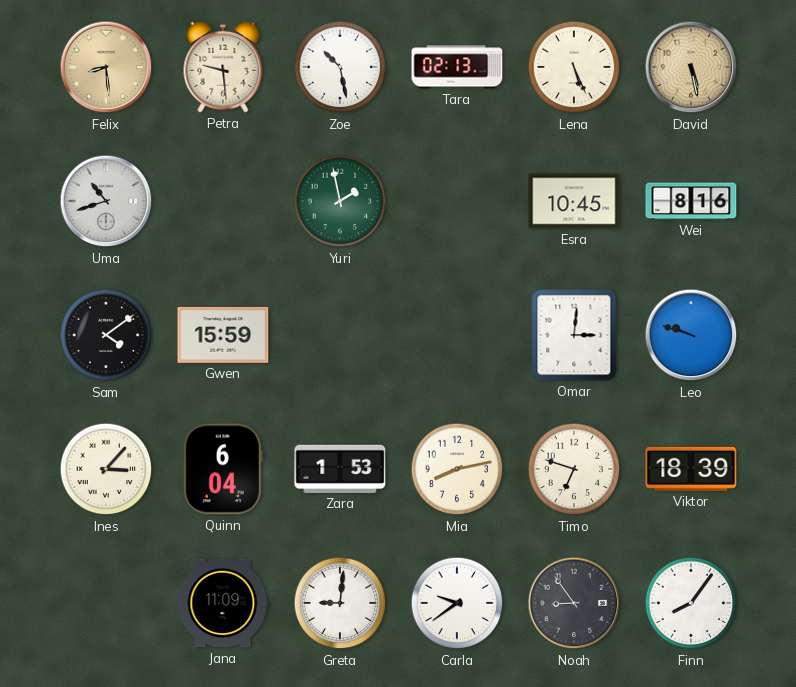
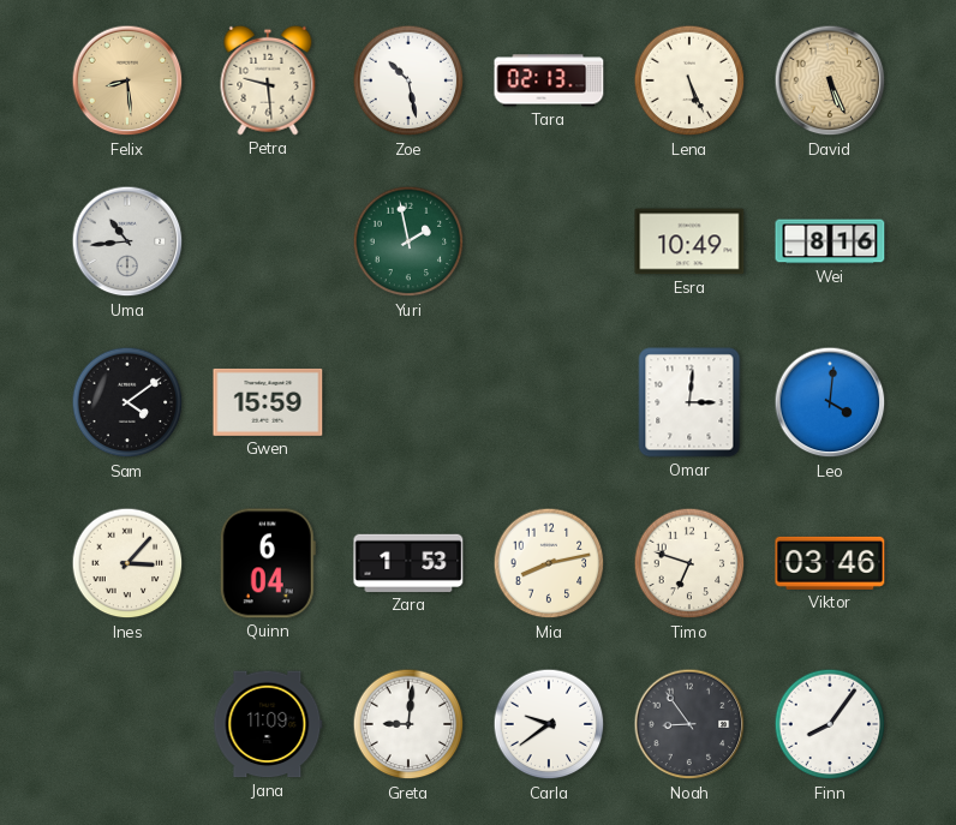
David: 5:28 -> 5:26
Uma: 10:42 -> 10:44
Esra: 10:45 -> 10:49
Leo: 9:48 -> 4:01
Viktor: 18:39 -> 03:46
